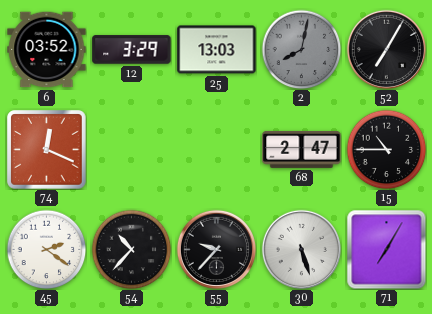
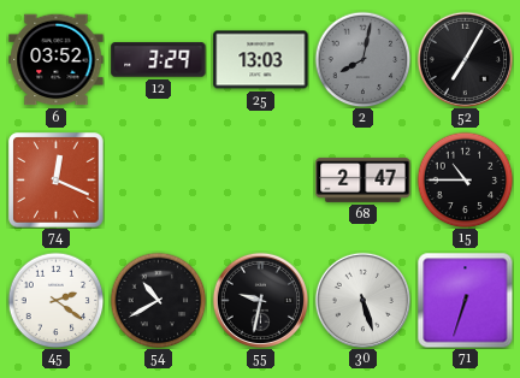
54: 10:37 -> 10:40
55: 9:37 -> 9:32
71: 7:05 -> 6:33
